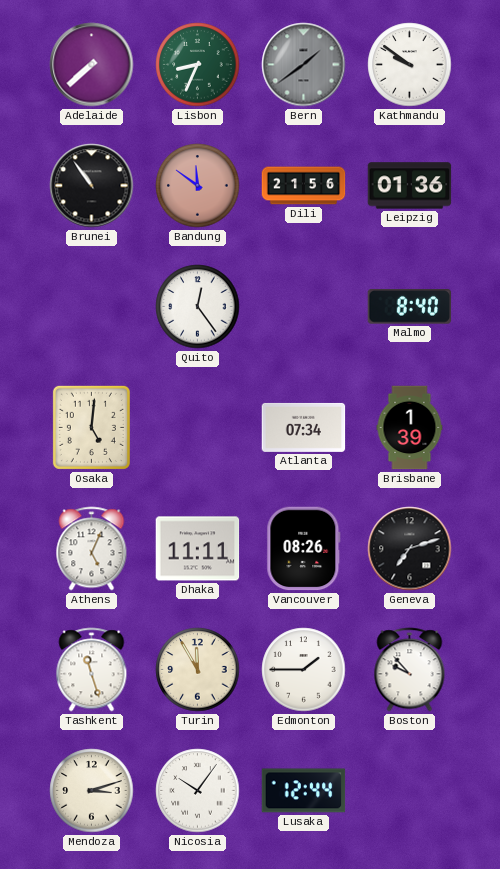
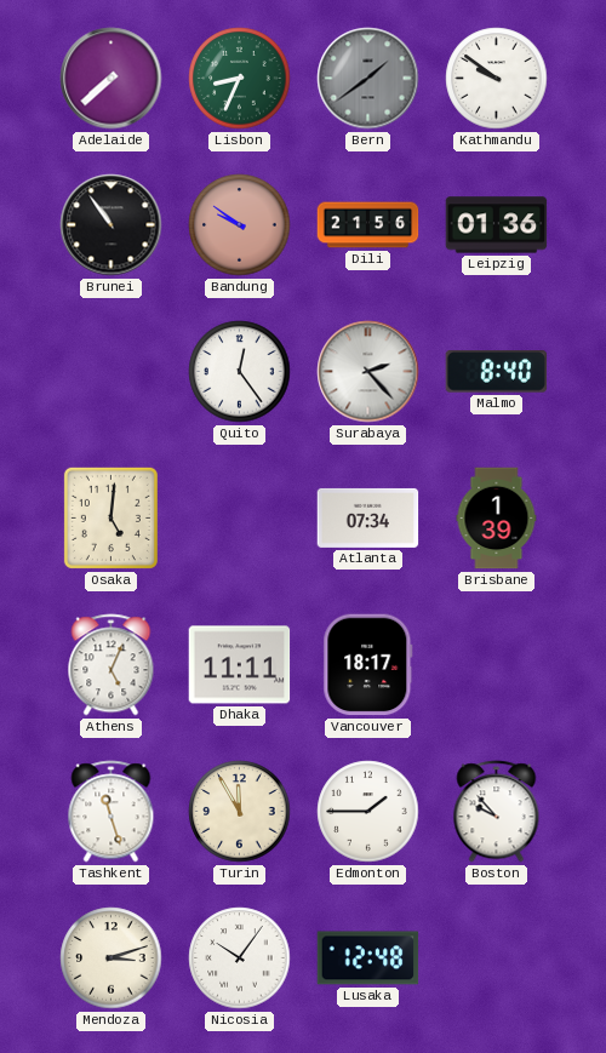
Bandung: 11:51 -> 9:51
Surabaya: none -> 2:23
Vancouver: 08:26 -> 18:17
Geneva: 7:12 -> none
Lusaka: 12:44 -> 12:48
